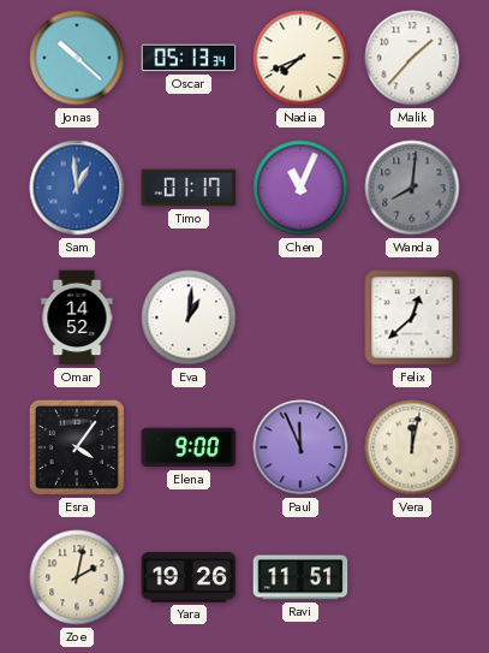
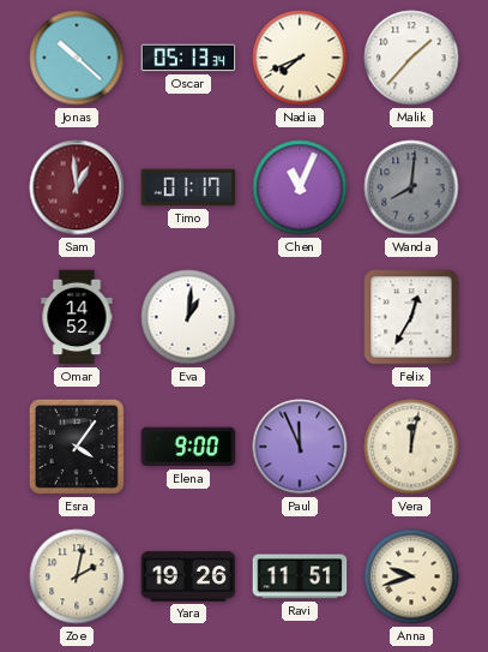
Sam dial: blue -> burgundy
Felix: 12:38 -> 12:35
Anna: none -> 9:42
